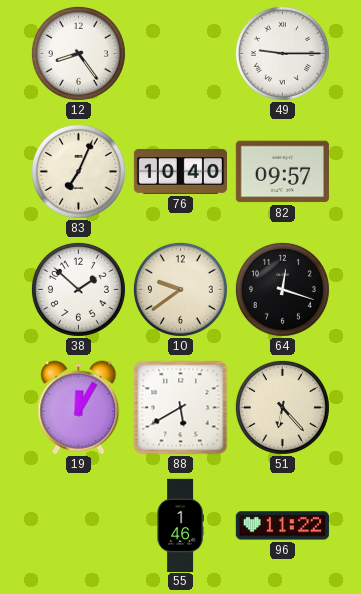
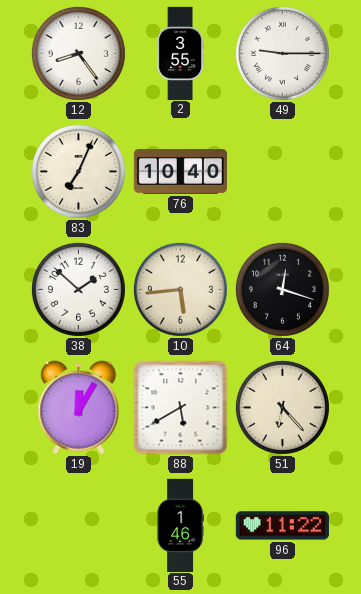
2: none -> 3:55
82: 09:57 -> none
10: 9:39 -> 5:44
